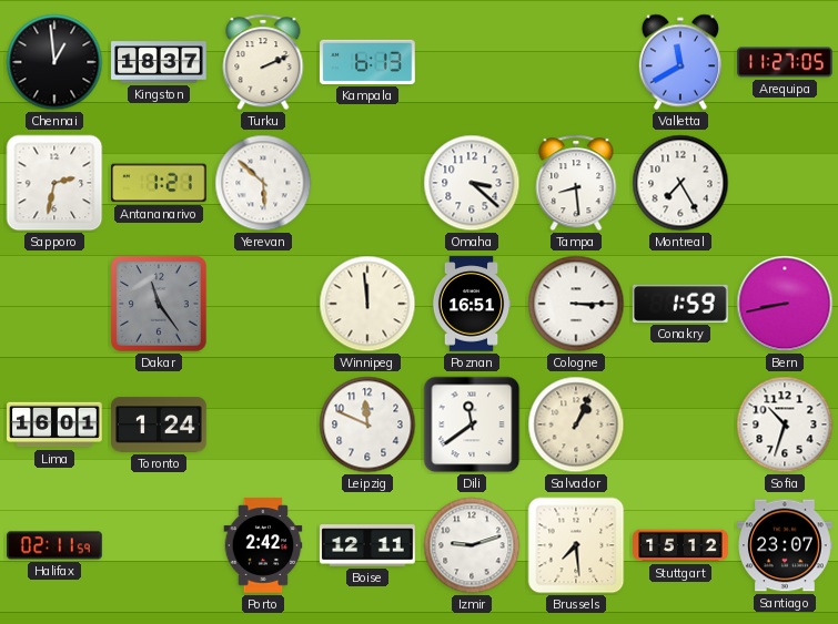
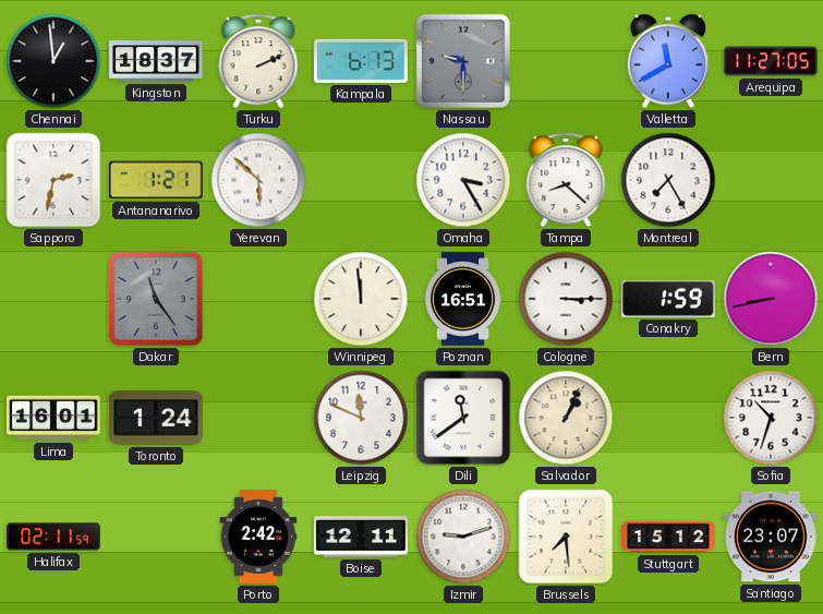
Nassau: none -> 9:30
Omaha: 3:22 -> 3:25
Tampa: 8:29 -> 8:22
